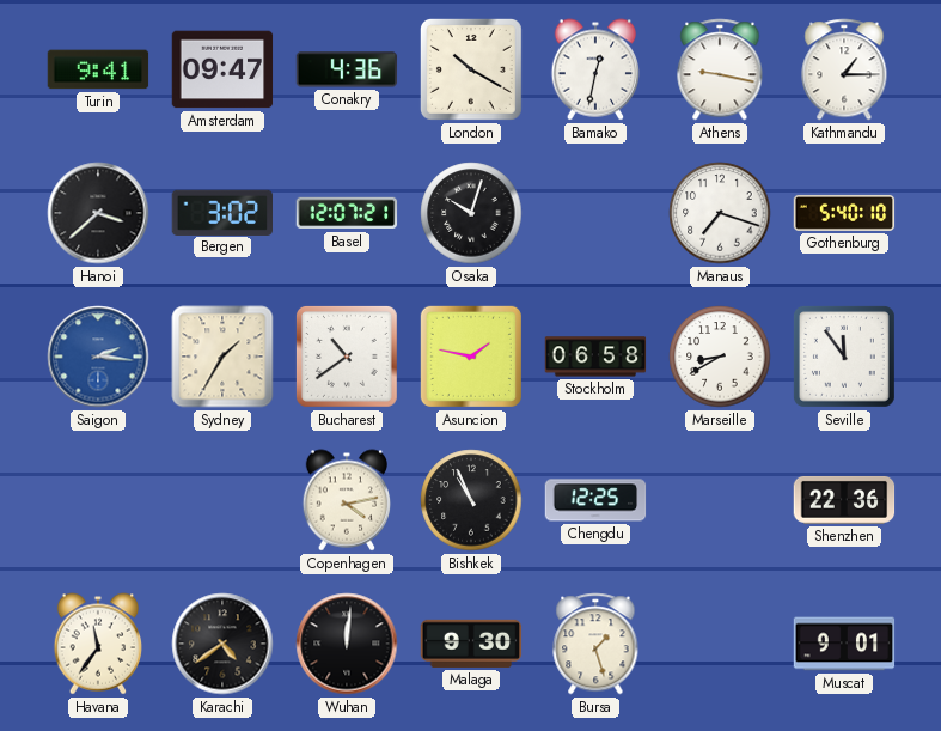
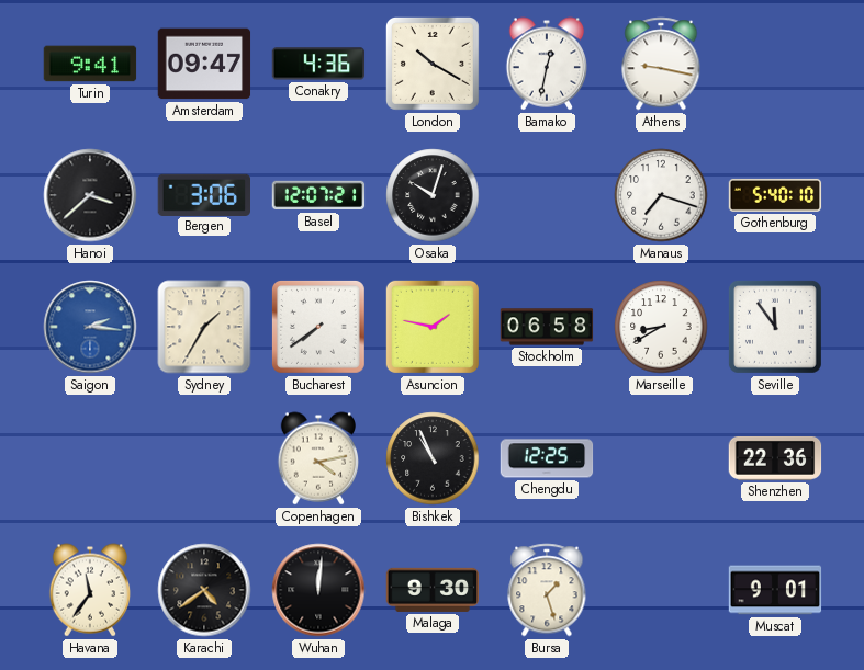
Kathmandu: 1:15 -> none
Bergen: 3:02 -> 3:06
Bucharest: 10:39 -> 7:39
